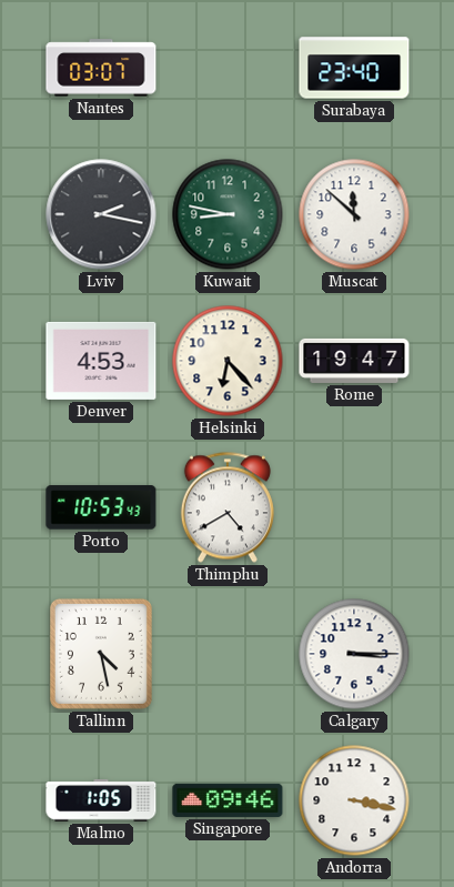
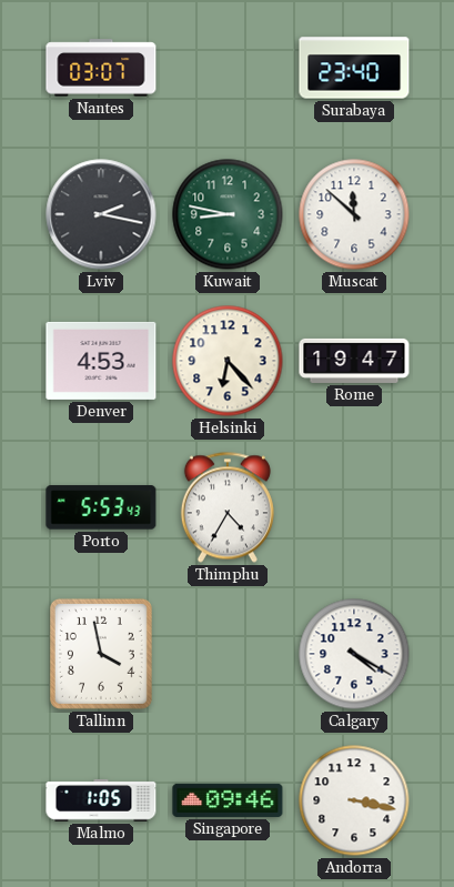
Porto: 10:53 -> 5:53
Thimphu: 4:40 -> 4:35
Tallinn: 4:28 -> 3:58
Calgary: 3:15 -> 4:20
